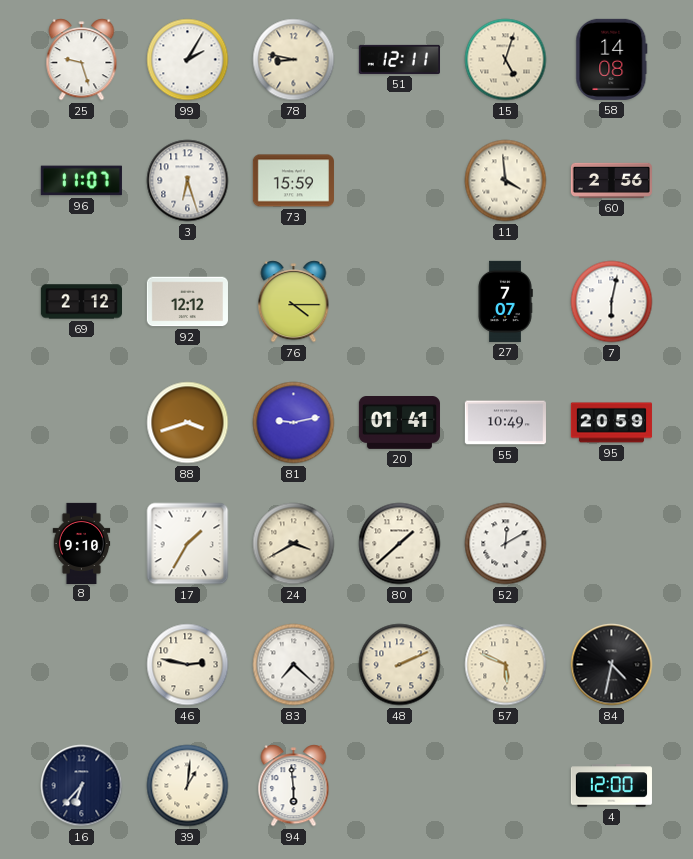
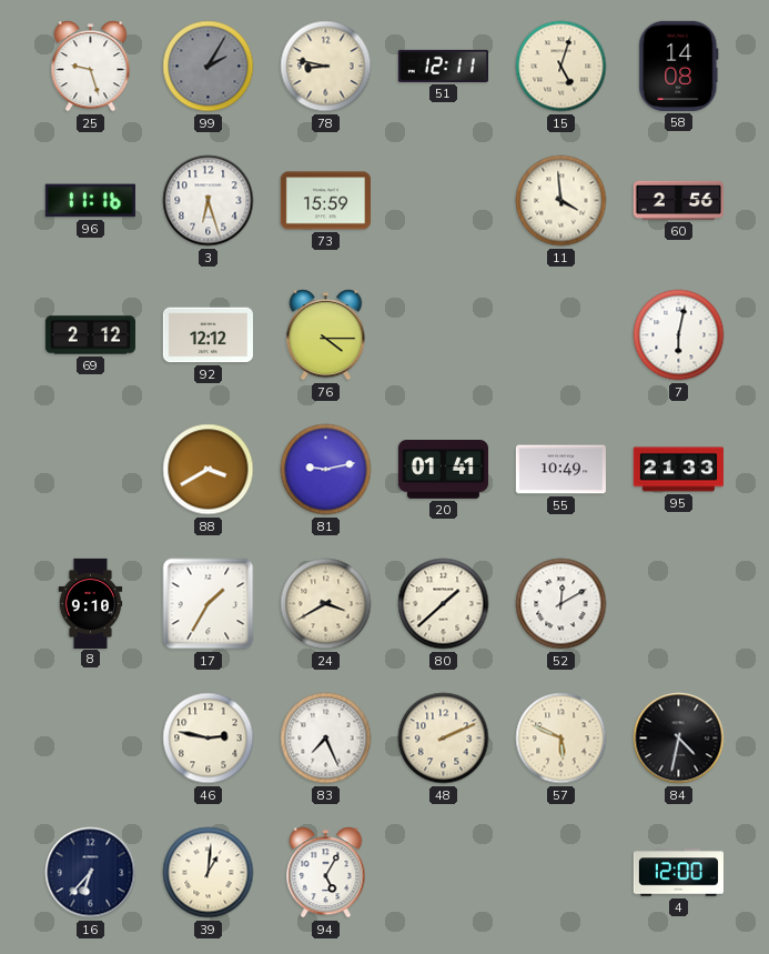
99 dial: white -> grey
96: 11:07 -> 11:16
27: 7:07 -> none
88: 3:42 -> 3:40
95: 20:59 -> 21:33
83: 7:22 -> 7:26
94: 5:59 -> 5:05
